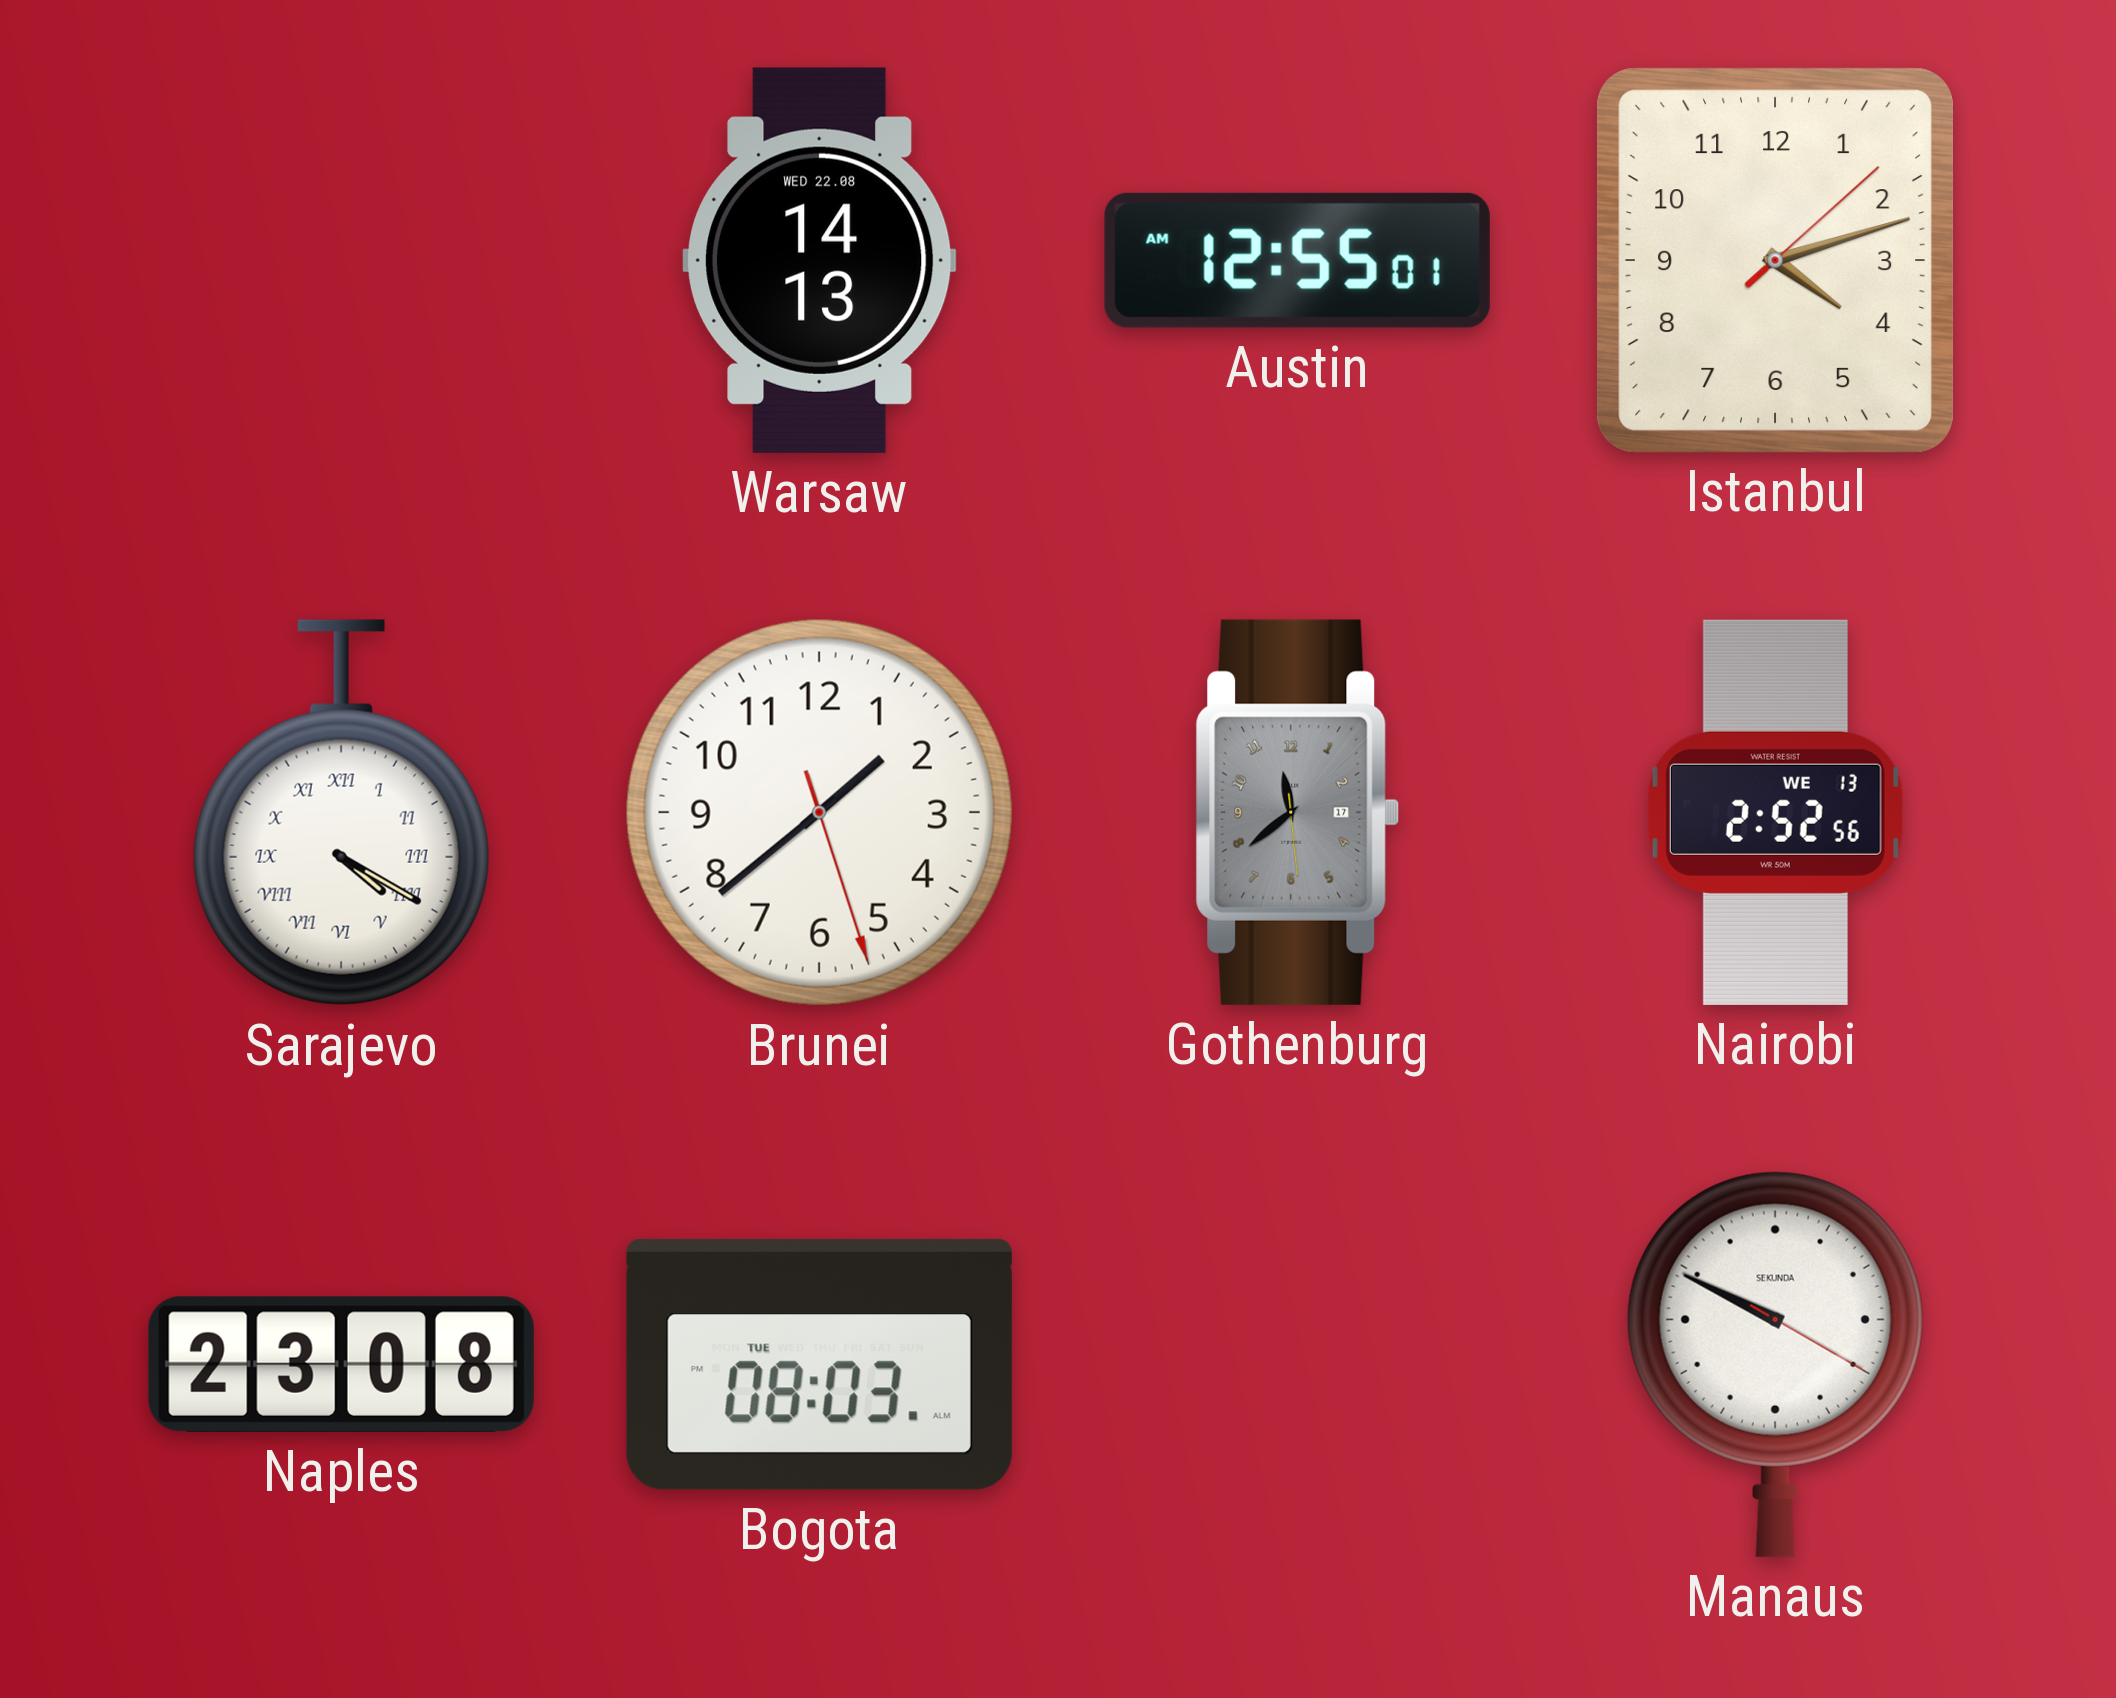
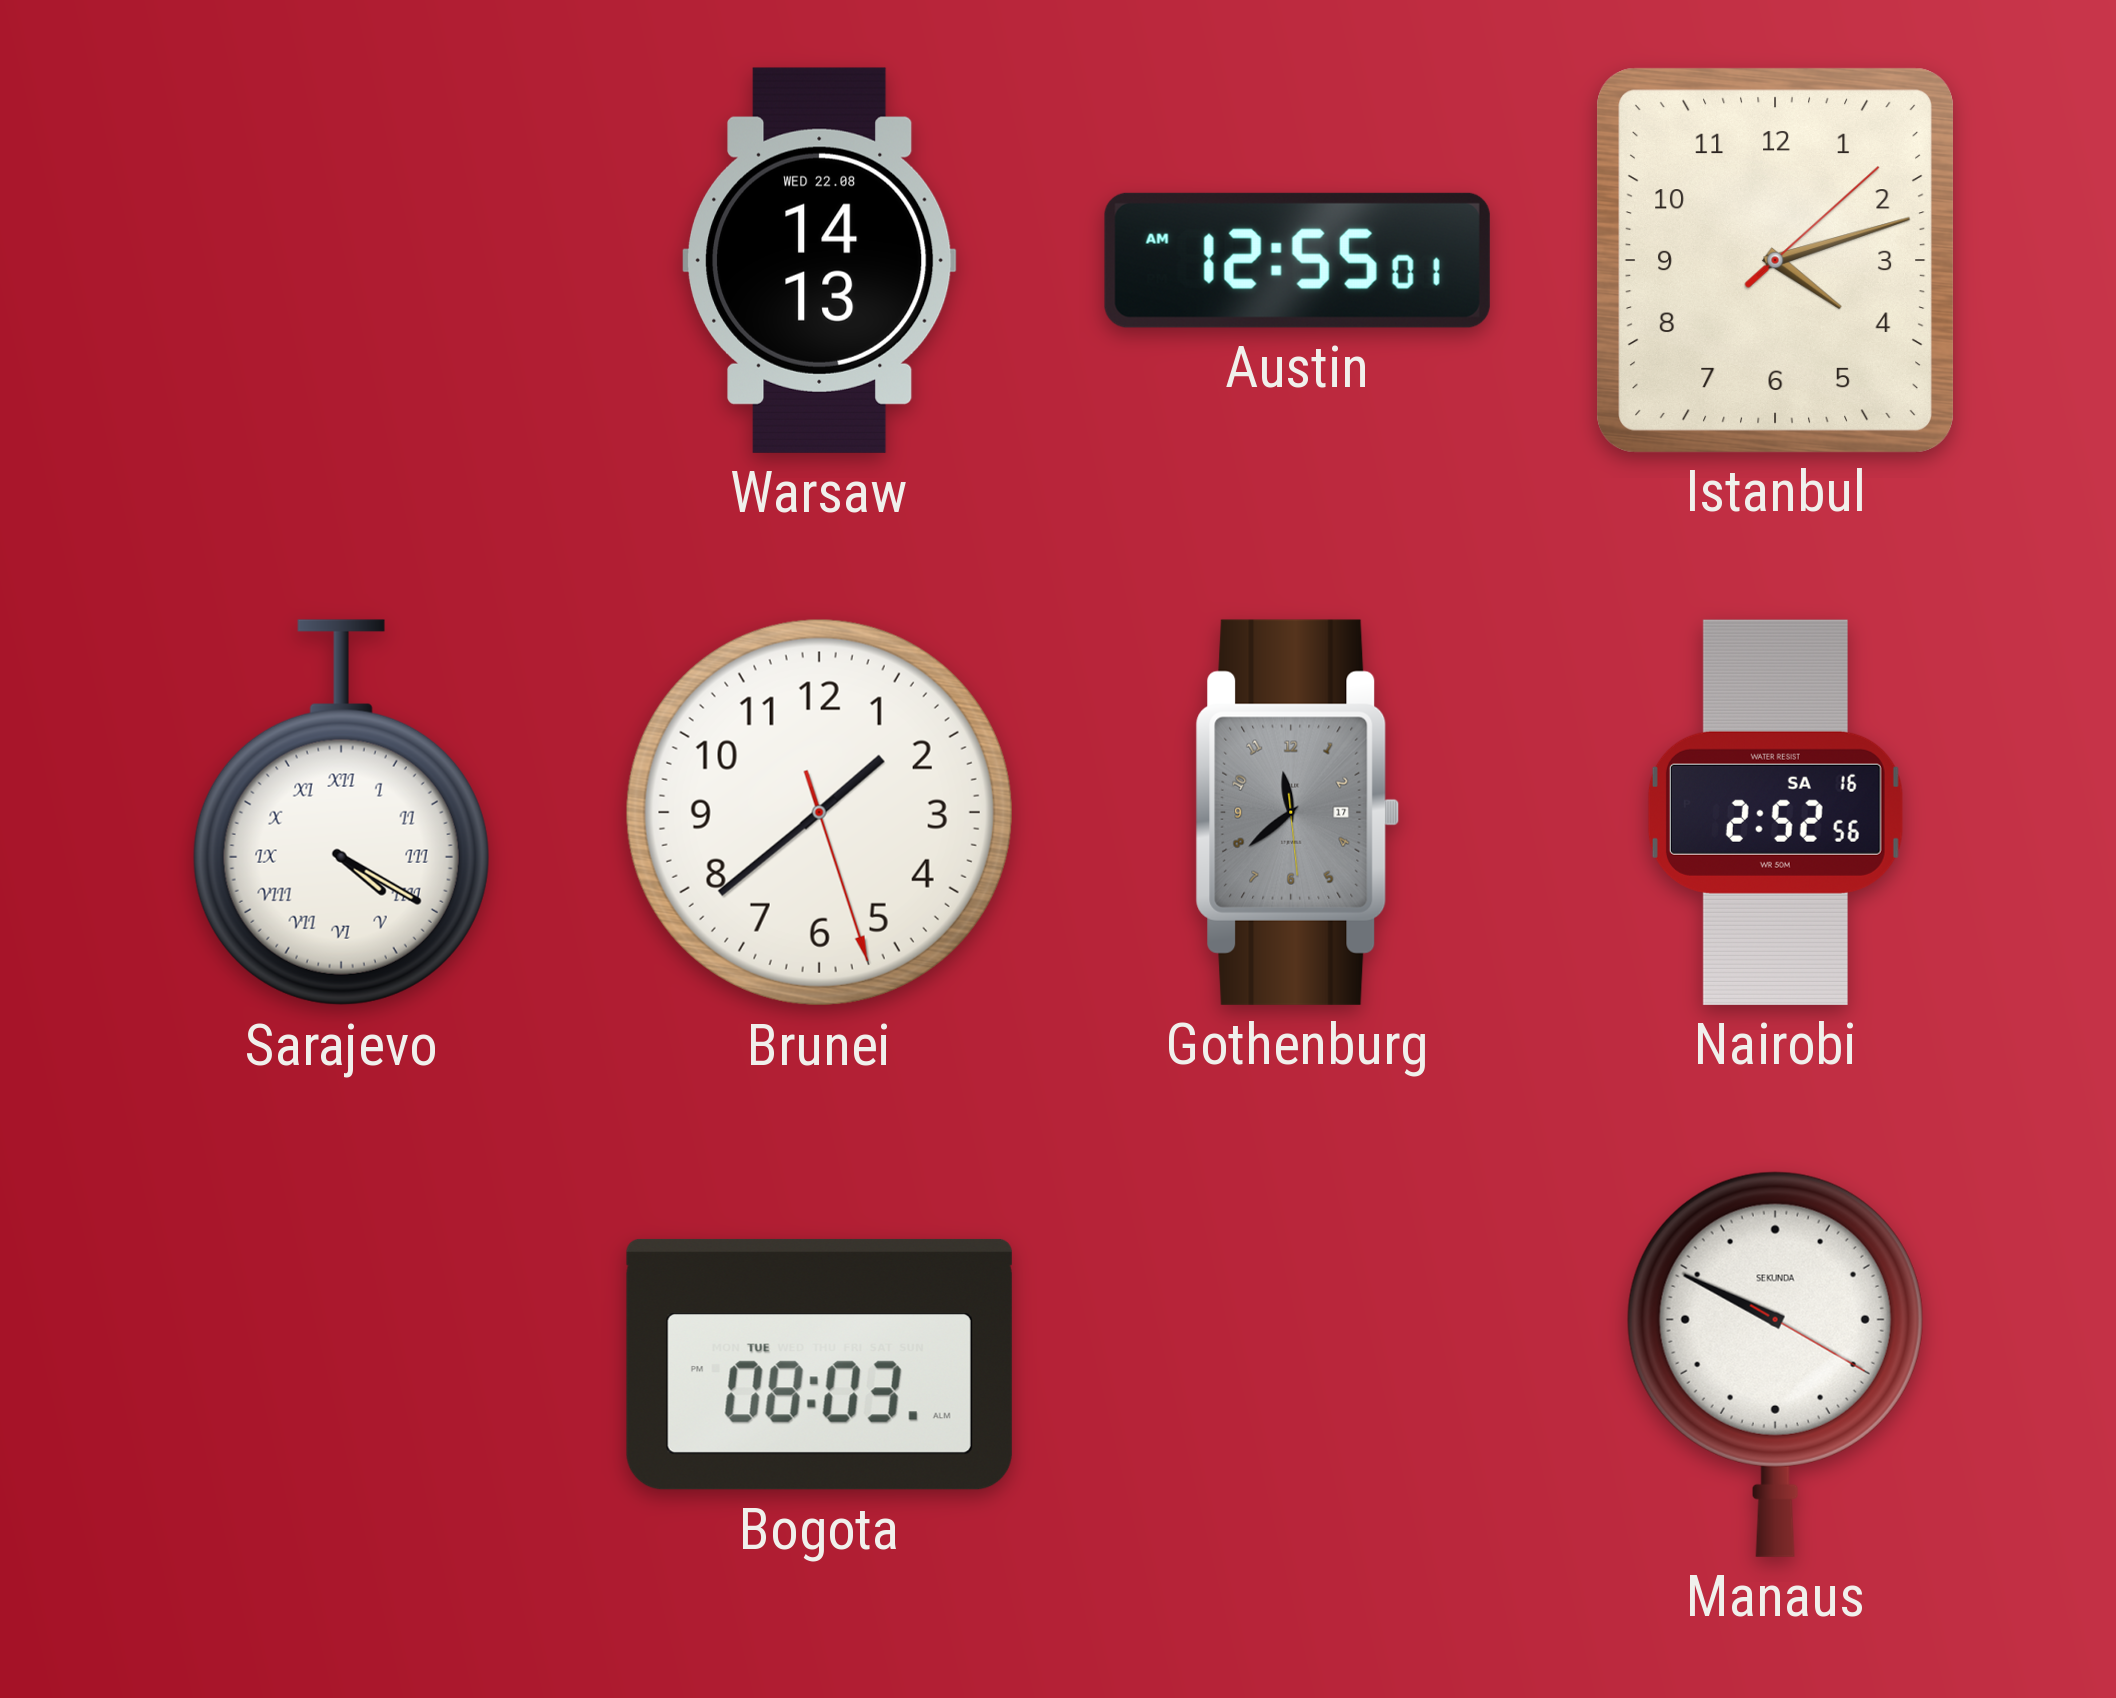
Nairobi date: WE 13 -> SA 16
Naples: 23:08 -> none
